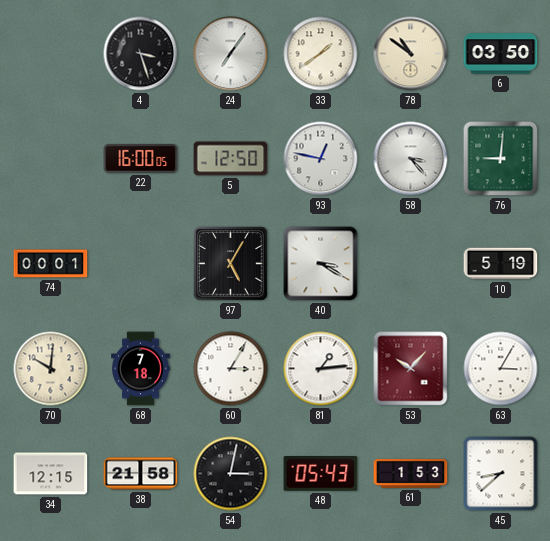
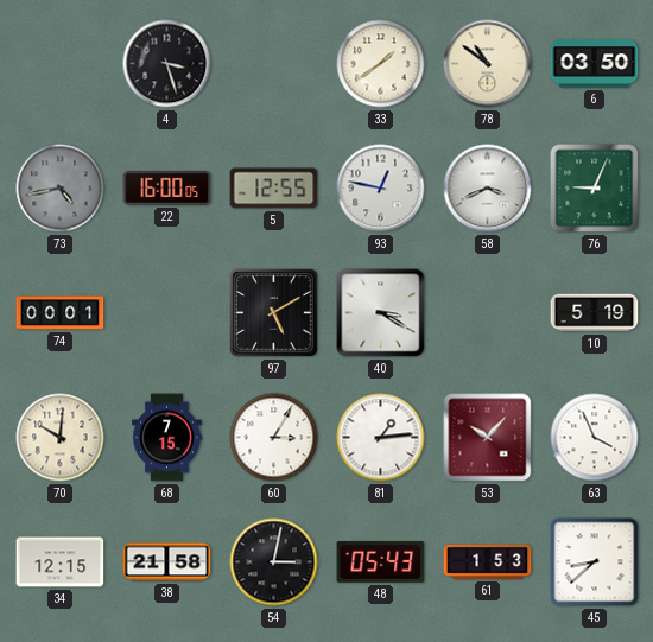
24: 7:06 -> none
73: none -> 4:43
5: 12:50 -> 12:55
58: 3:23 -> 3:41
76: 9:01 -> 9:04
97: 5:05 -> 5:10
68: 7:18 -> 7:15
63: 3:05 -> 3:56
